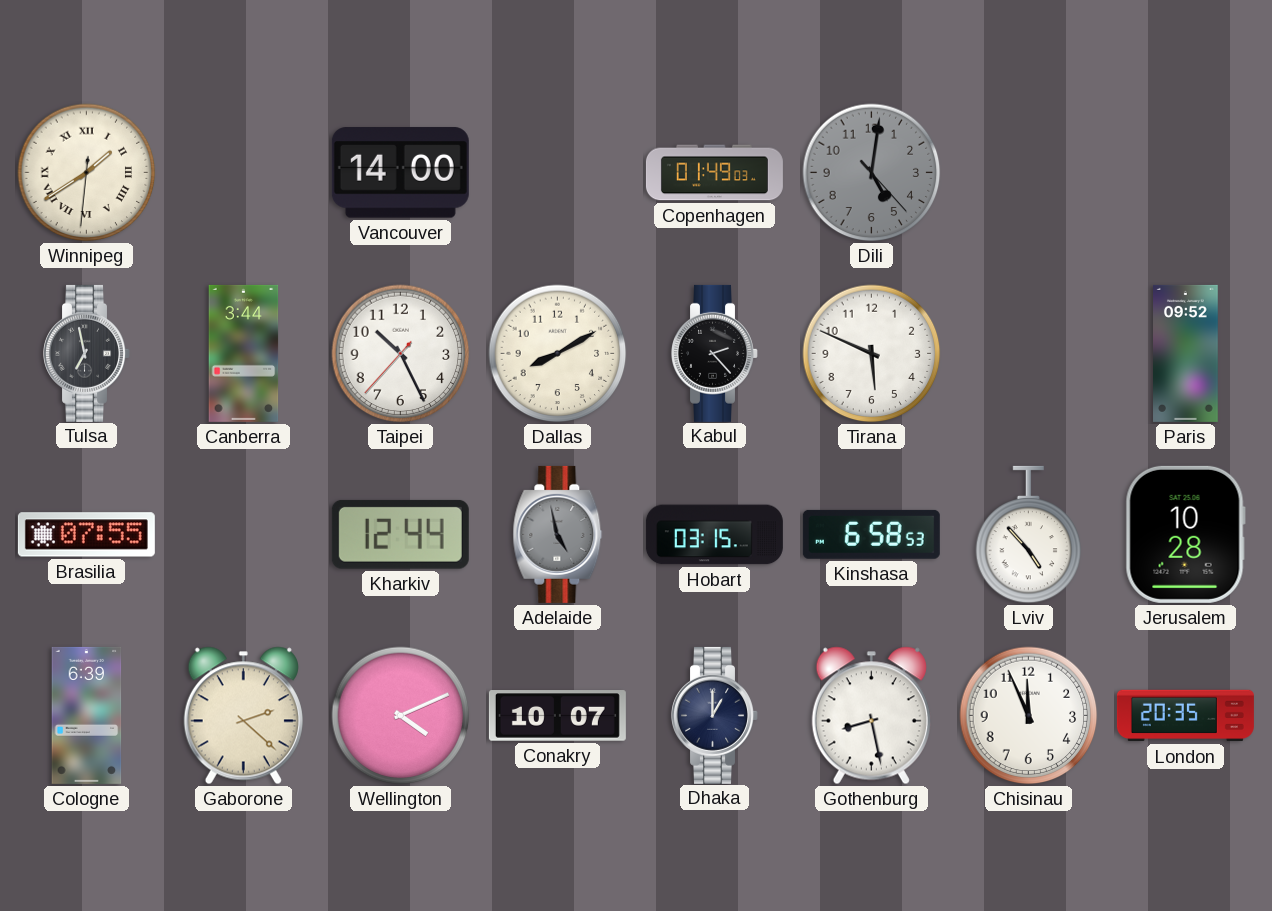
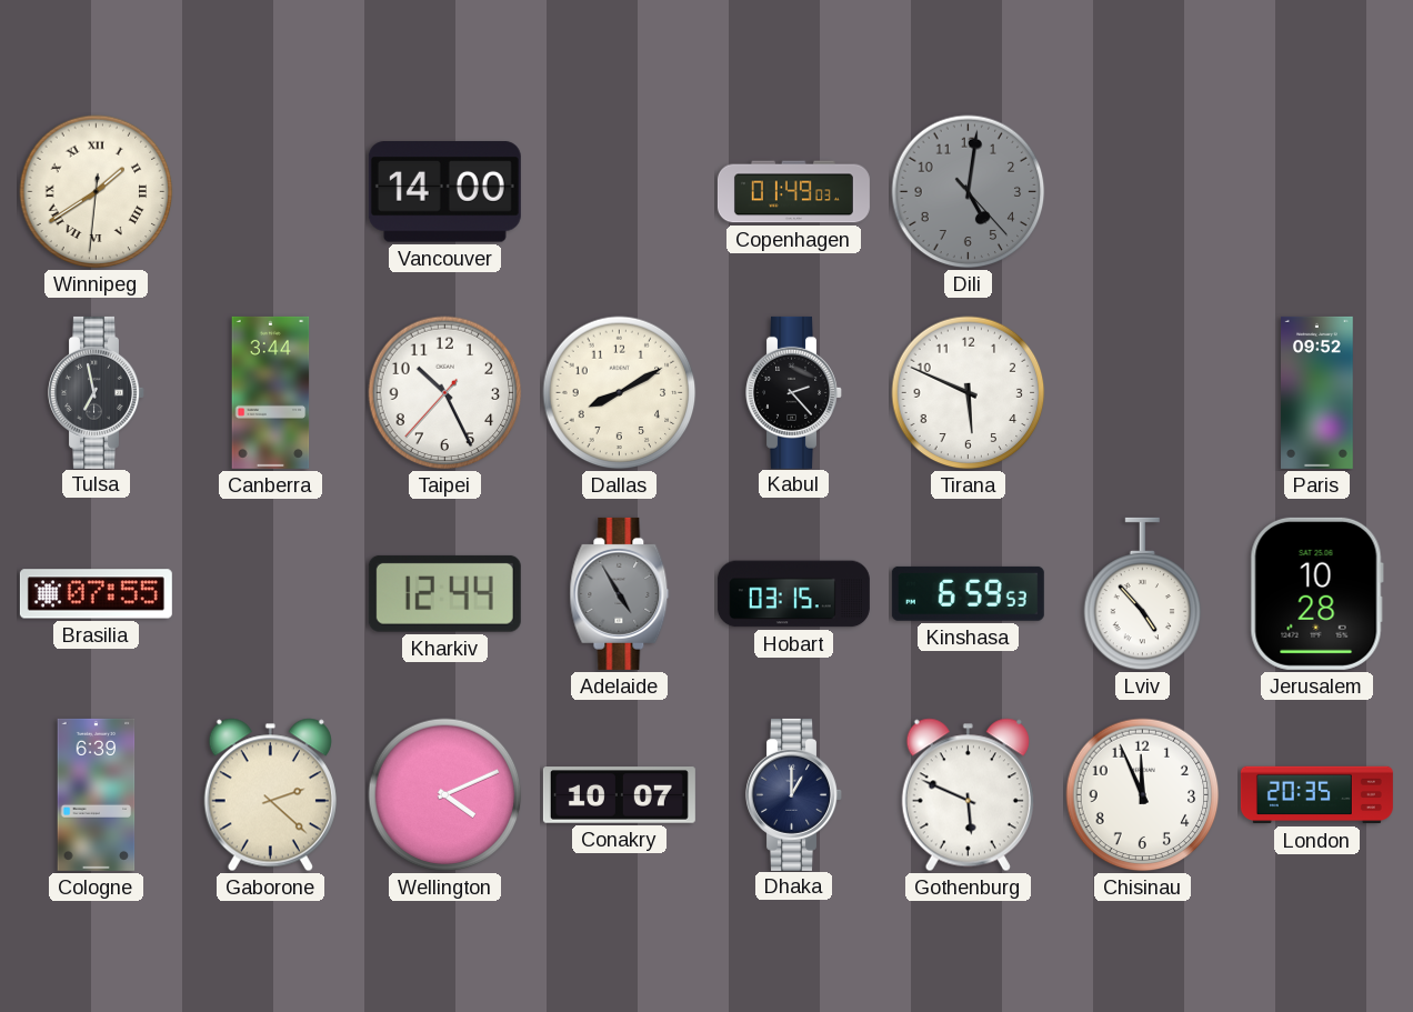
Adelaide: 4:58 -> 4:55
Kinshasa: 6:58 -> 6:59
Gothenburg: 8:28 -> 5:49
